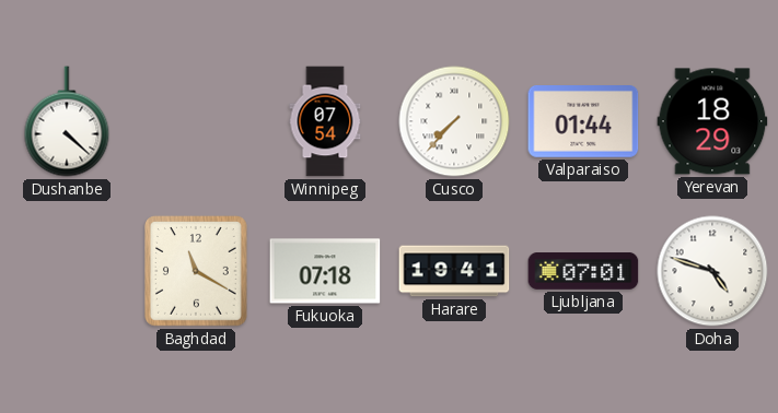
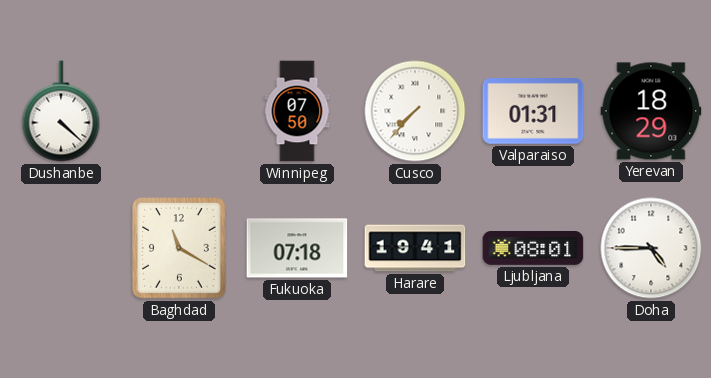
Winnipeg: 07:54 -> 07:50
Valparaiso: 01:44 -> 01:31
Ljubljana: 07:01 -> 08:01
Doha: 4:48 -> 4:45
